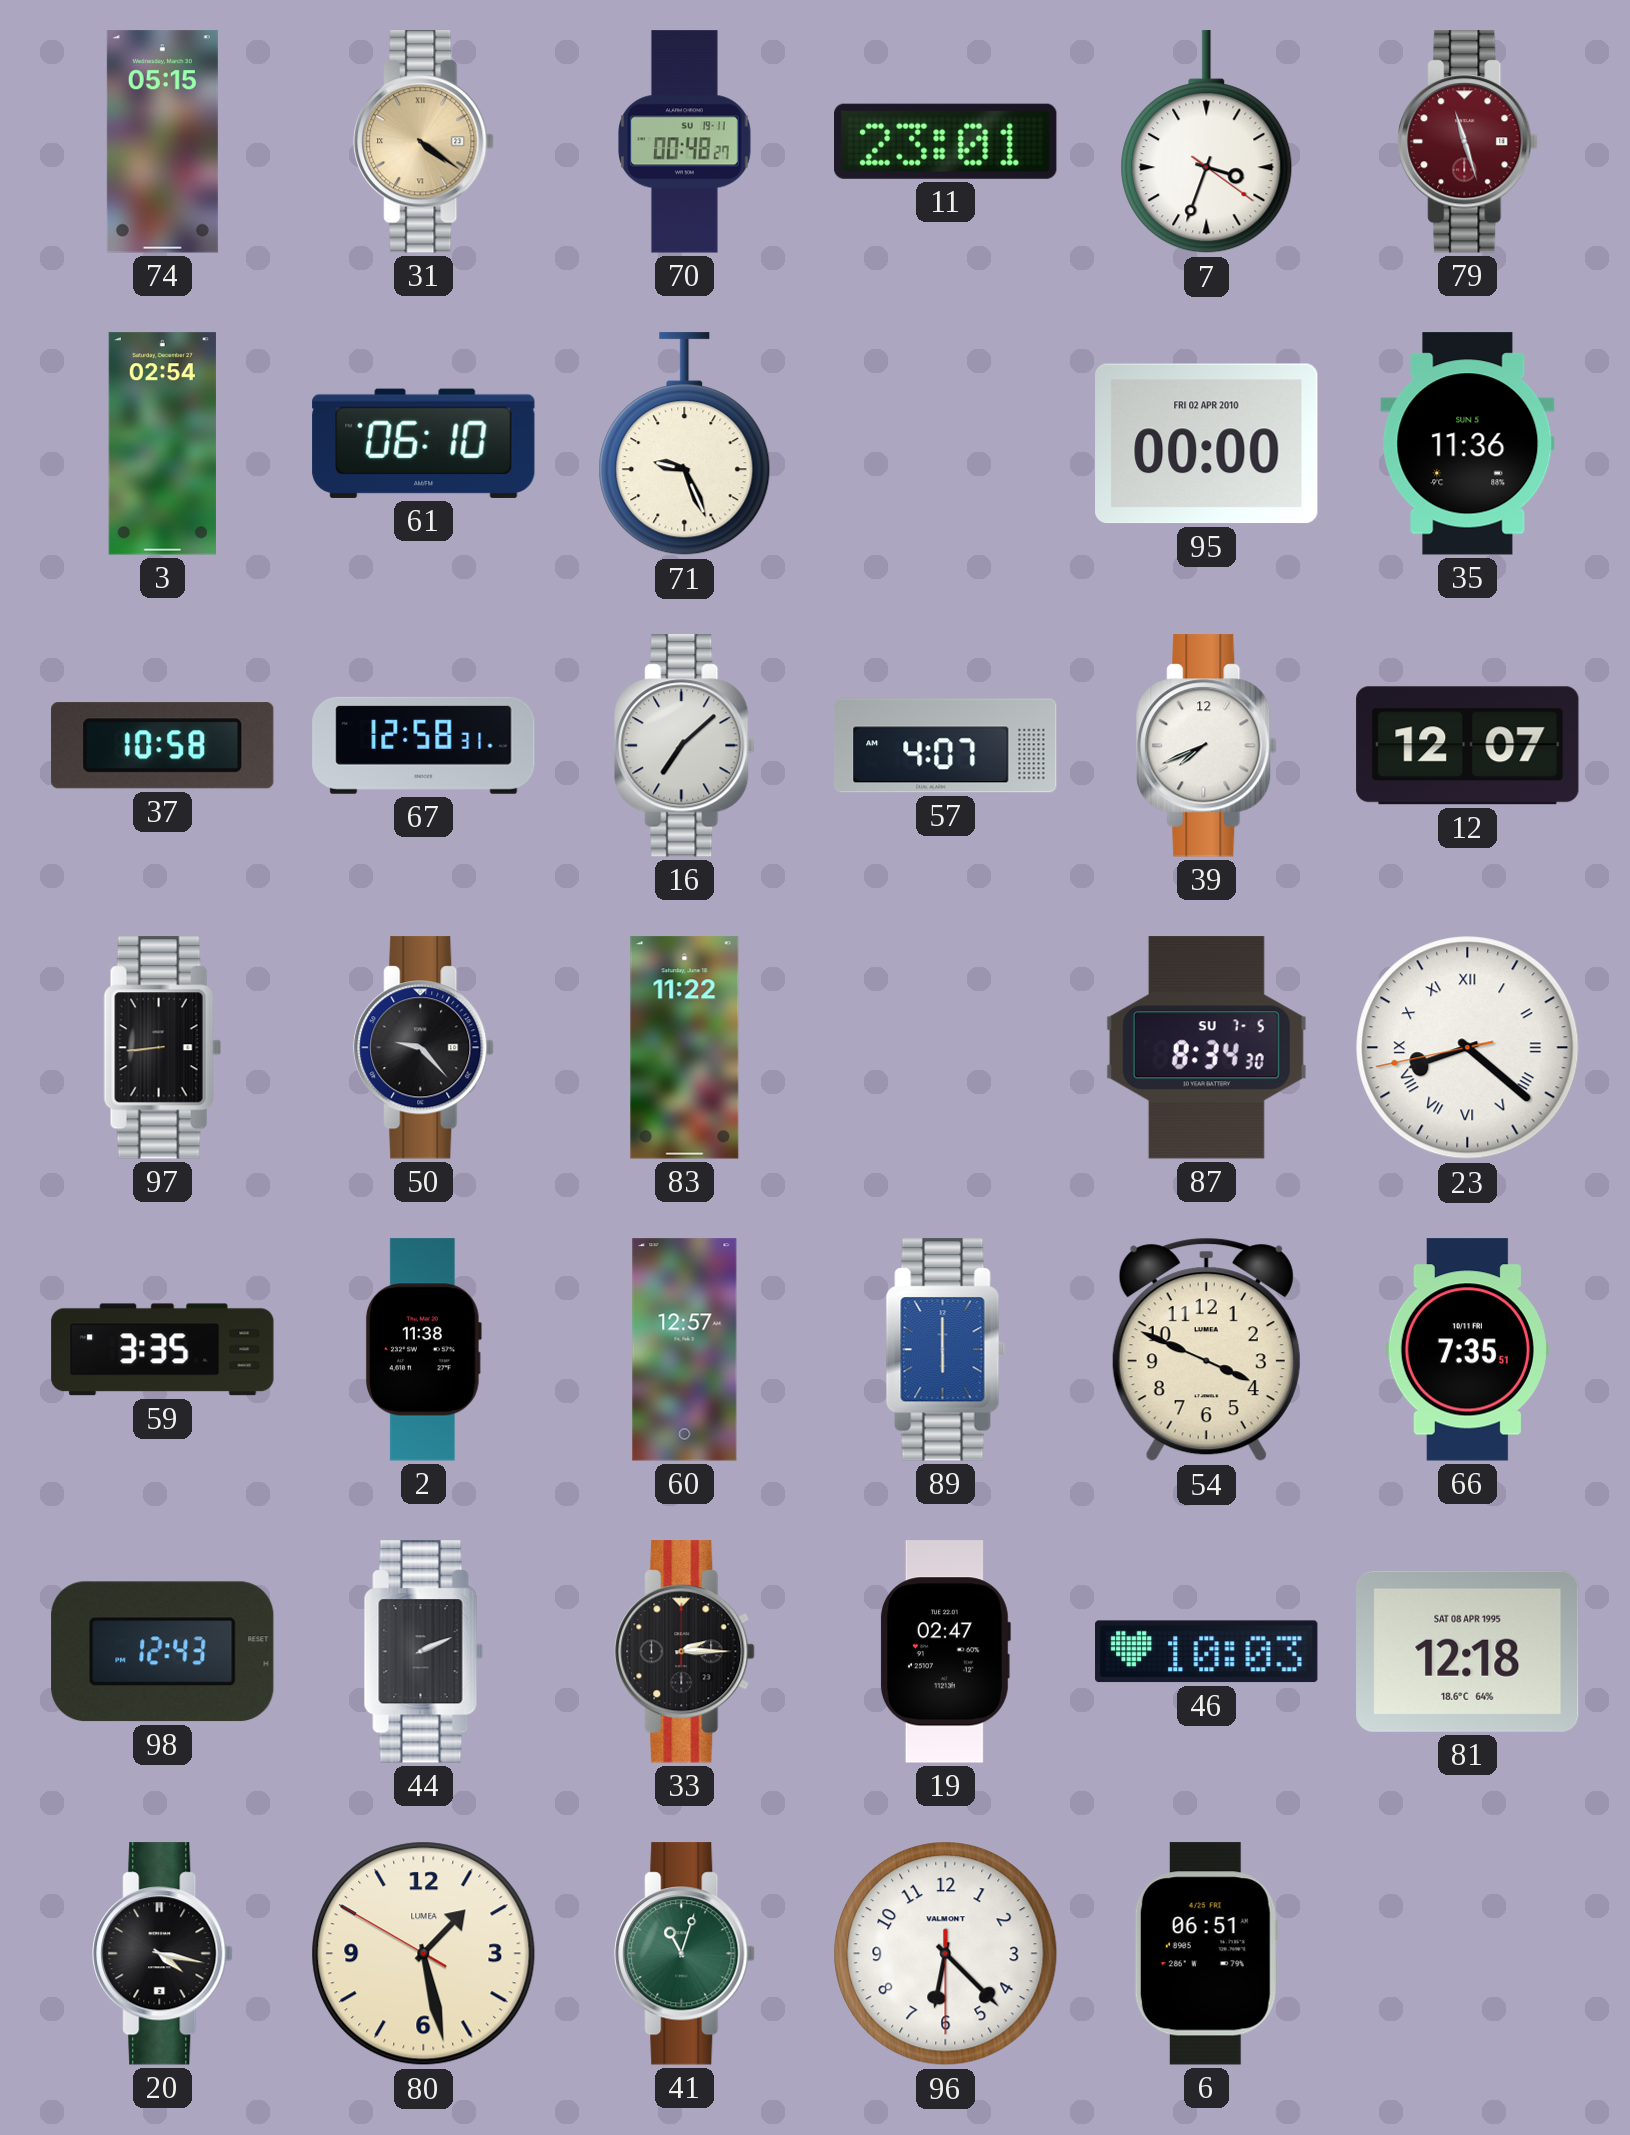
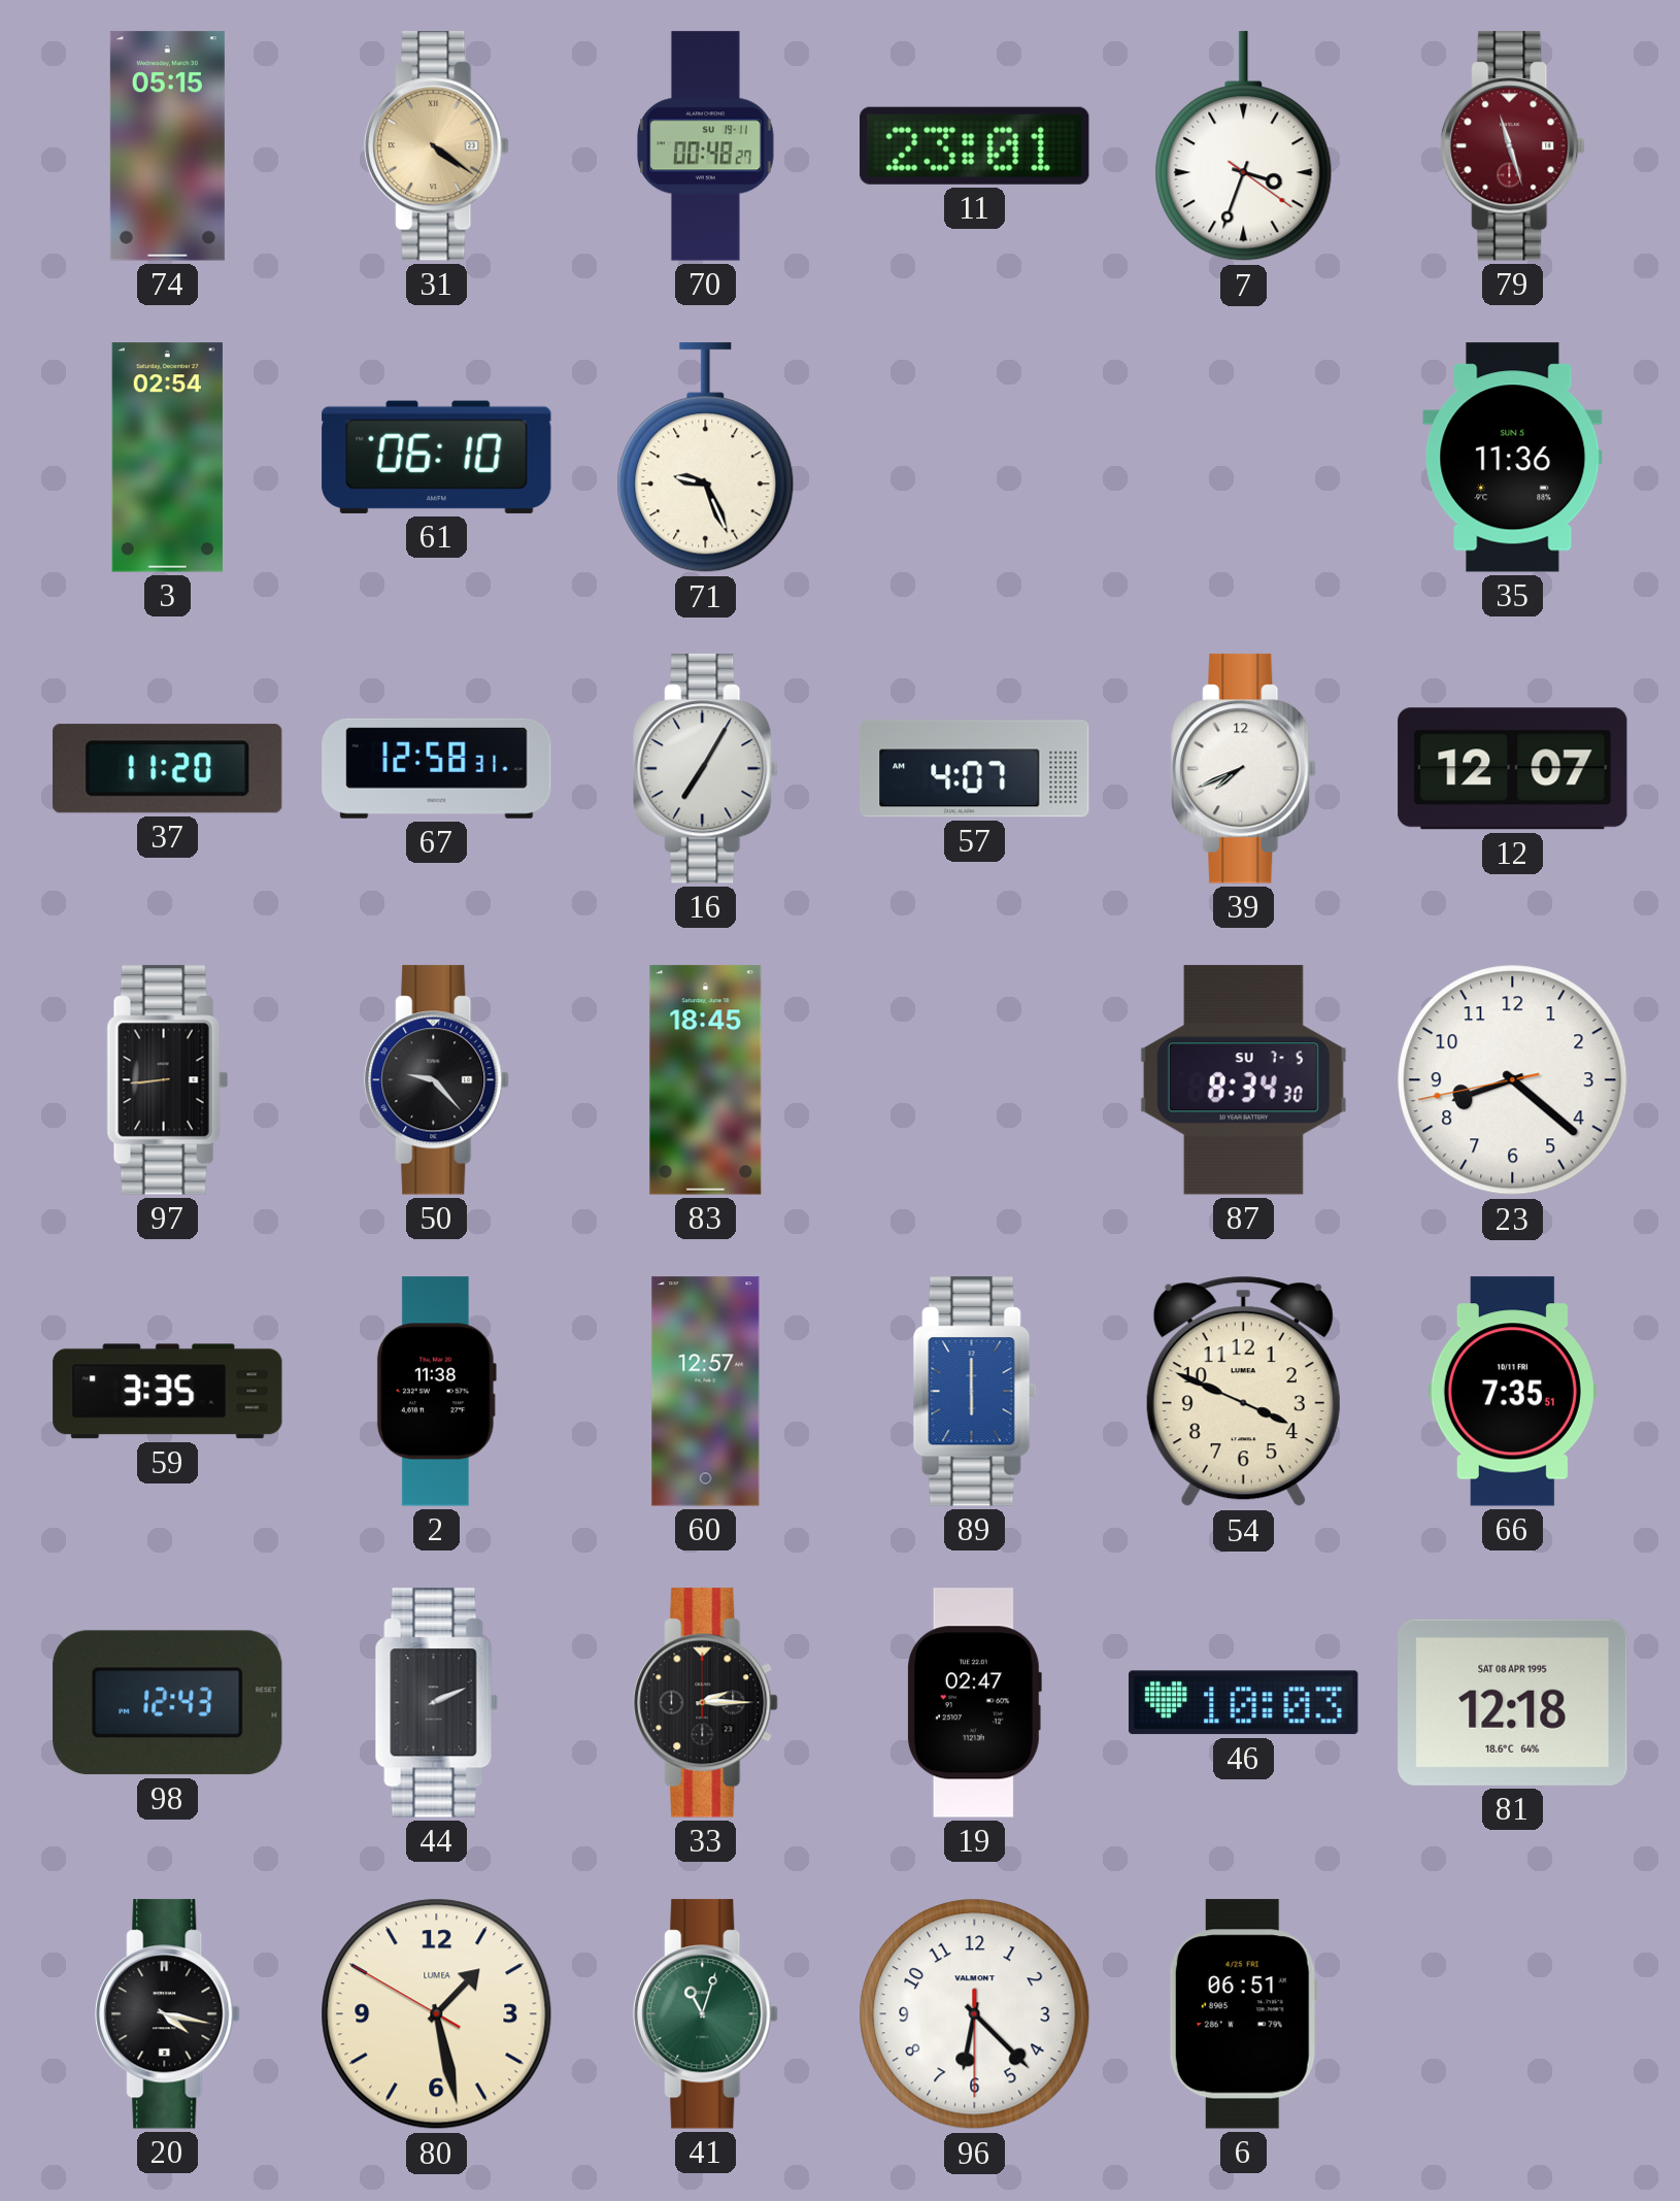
95: 00:00 -> none
37: 10:58 -> 11:20
16: 7:08 -> 7:05
83: 11:22 -> 18:45
23 numerals: Roman -> Arabic
